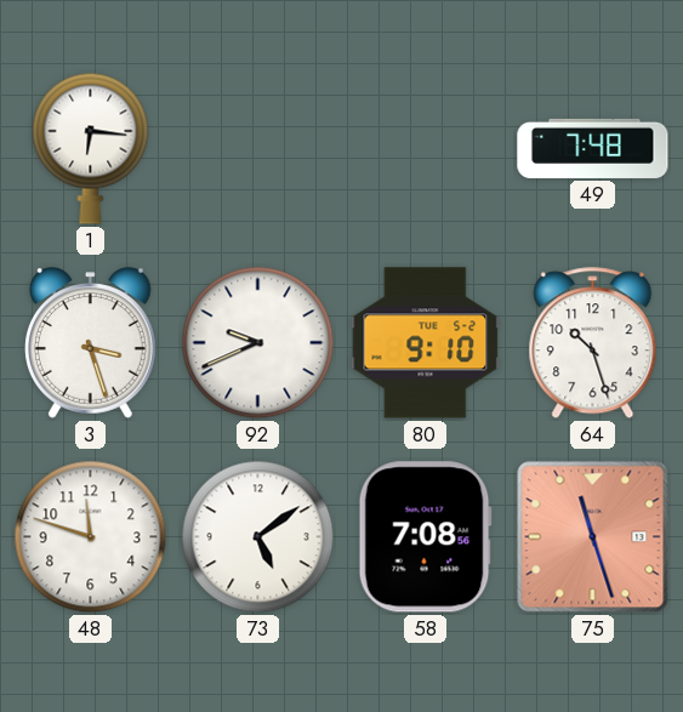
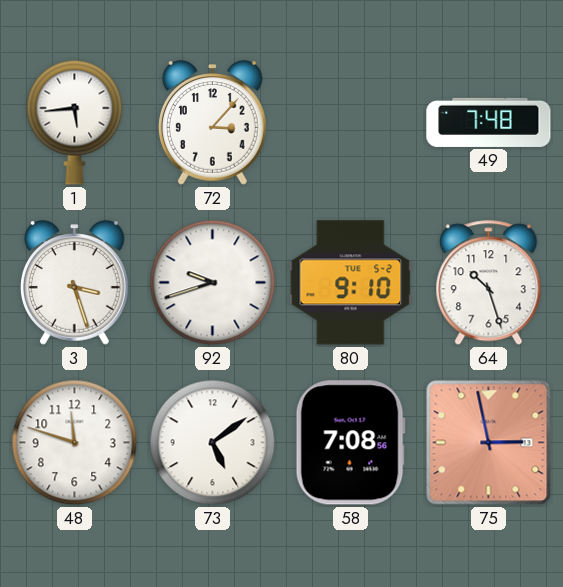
1: 6:16 -> 5:44
72: none -> 3:07
92: 9:41 -> 9:42
75: 11:27 -> 2:58
